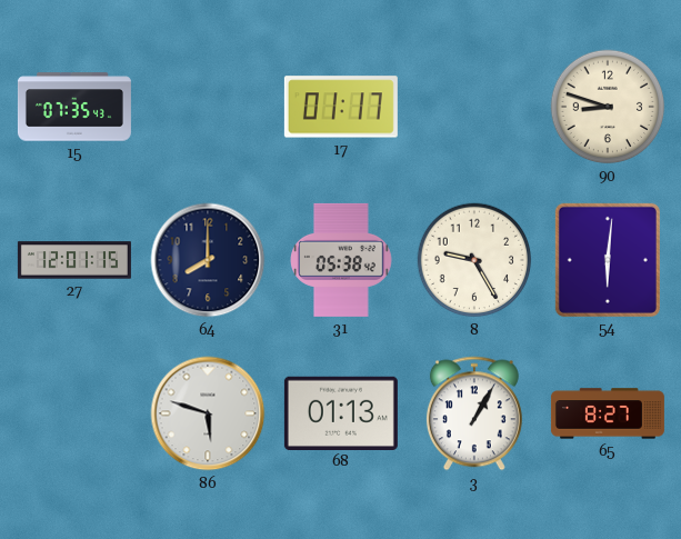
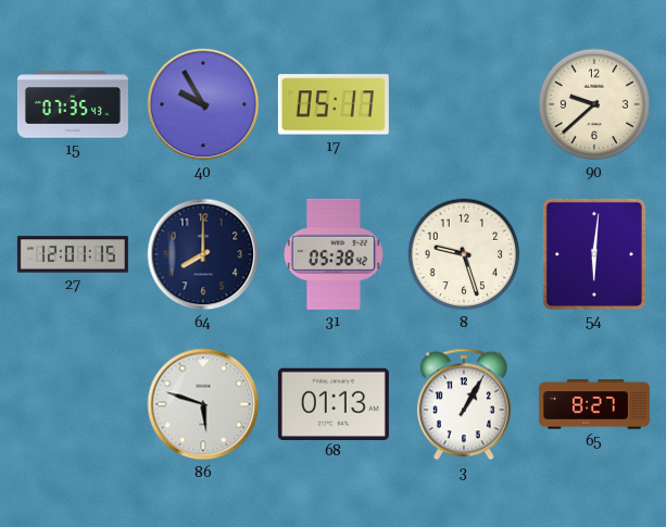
40: none -> 9:55
17: 01:17 -> 05:17
90: 8:48 -> 9:38
8: 9:25 -> 9:27
